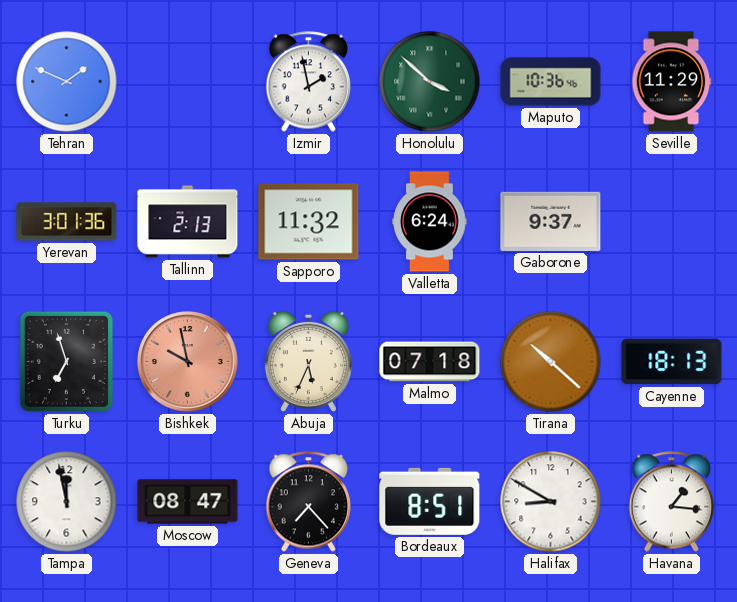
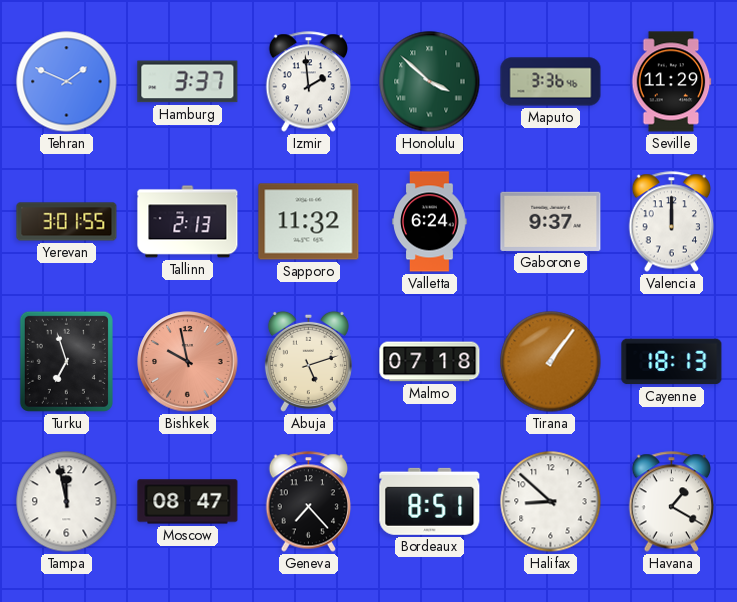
Hamburg: none -> 3:37
Izmir: 1:58 -> 1:59
Maputo: 10:36 -> 3:36
Yerevan: 3:01:36 -> 3:01:55
Valencia: none -> 12:00
Abuja: 5:34 -> 5:12
Tirana: 10:22 -> 1:06
Halifax: 8:50 -> 8:52
Havana: 1:16 -> 1:20
